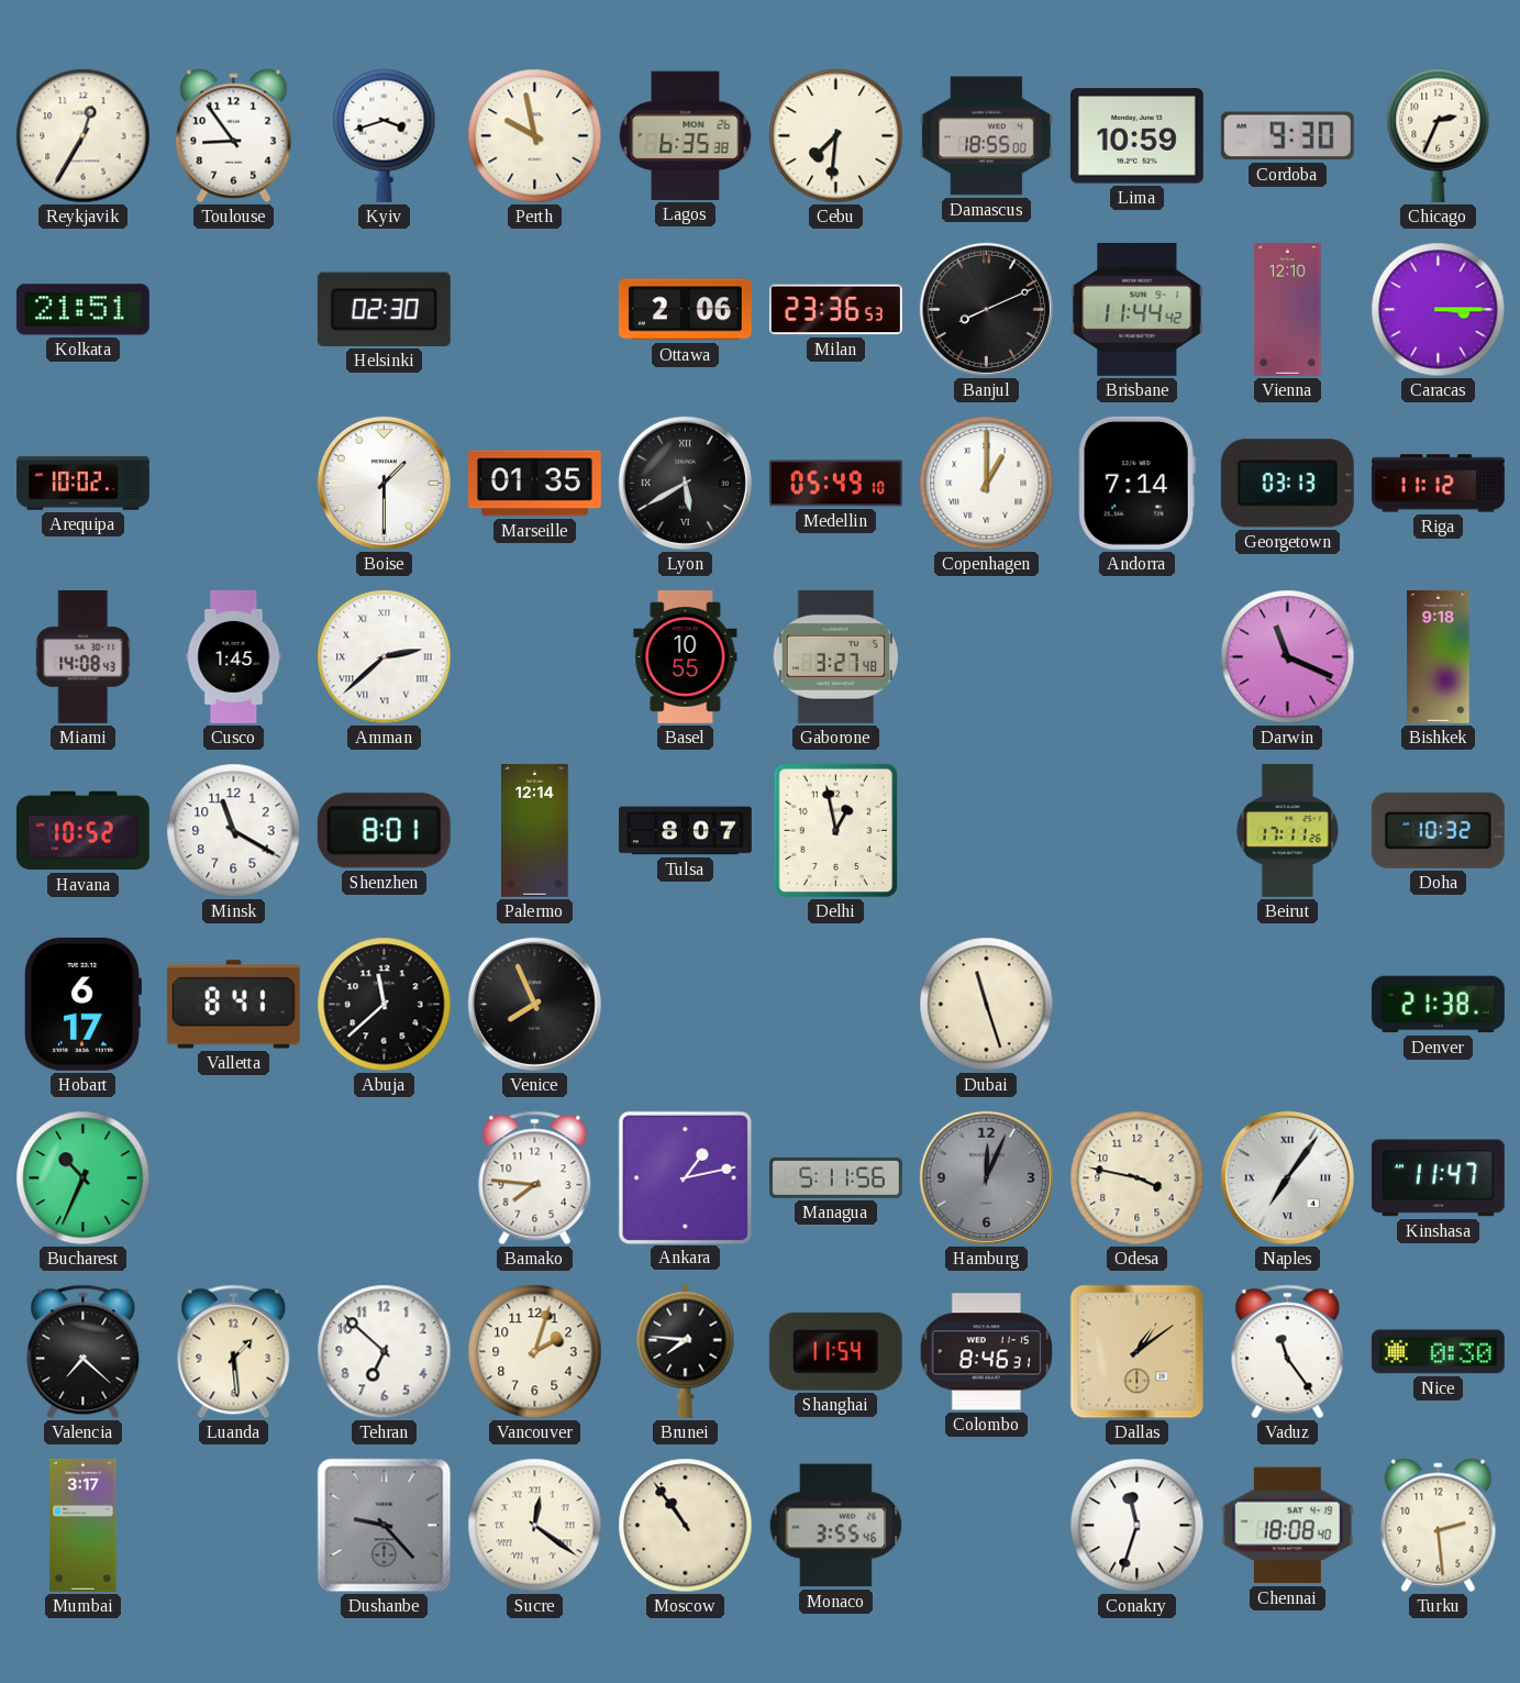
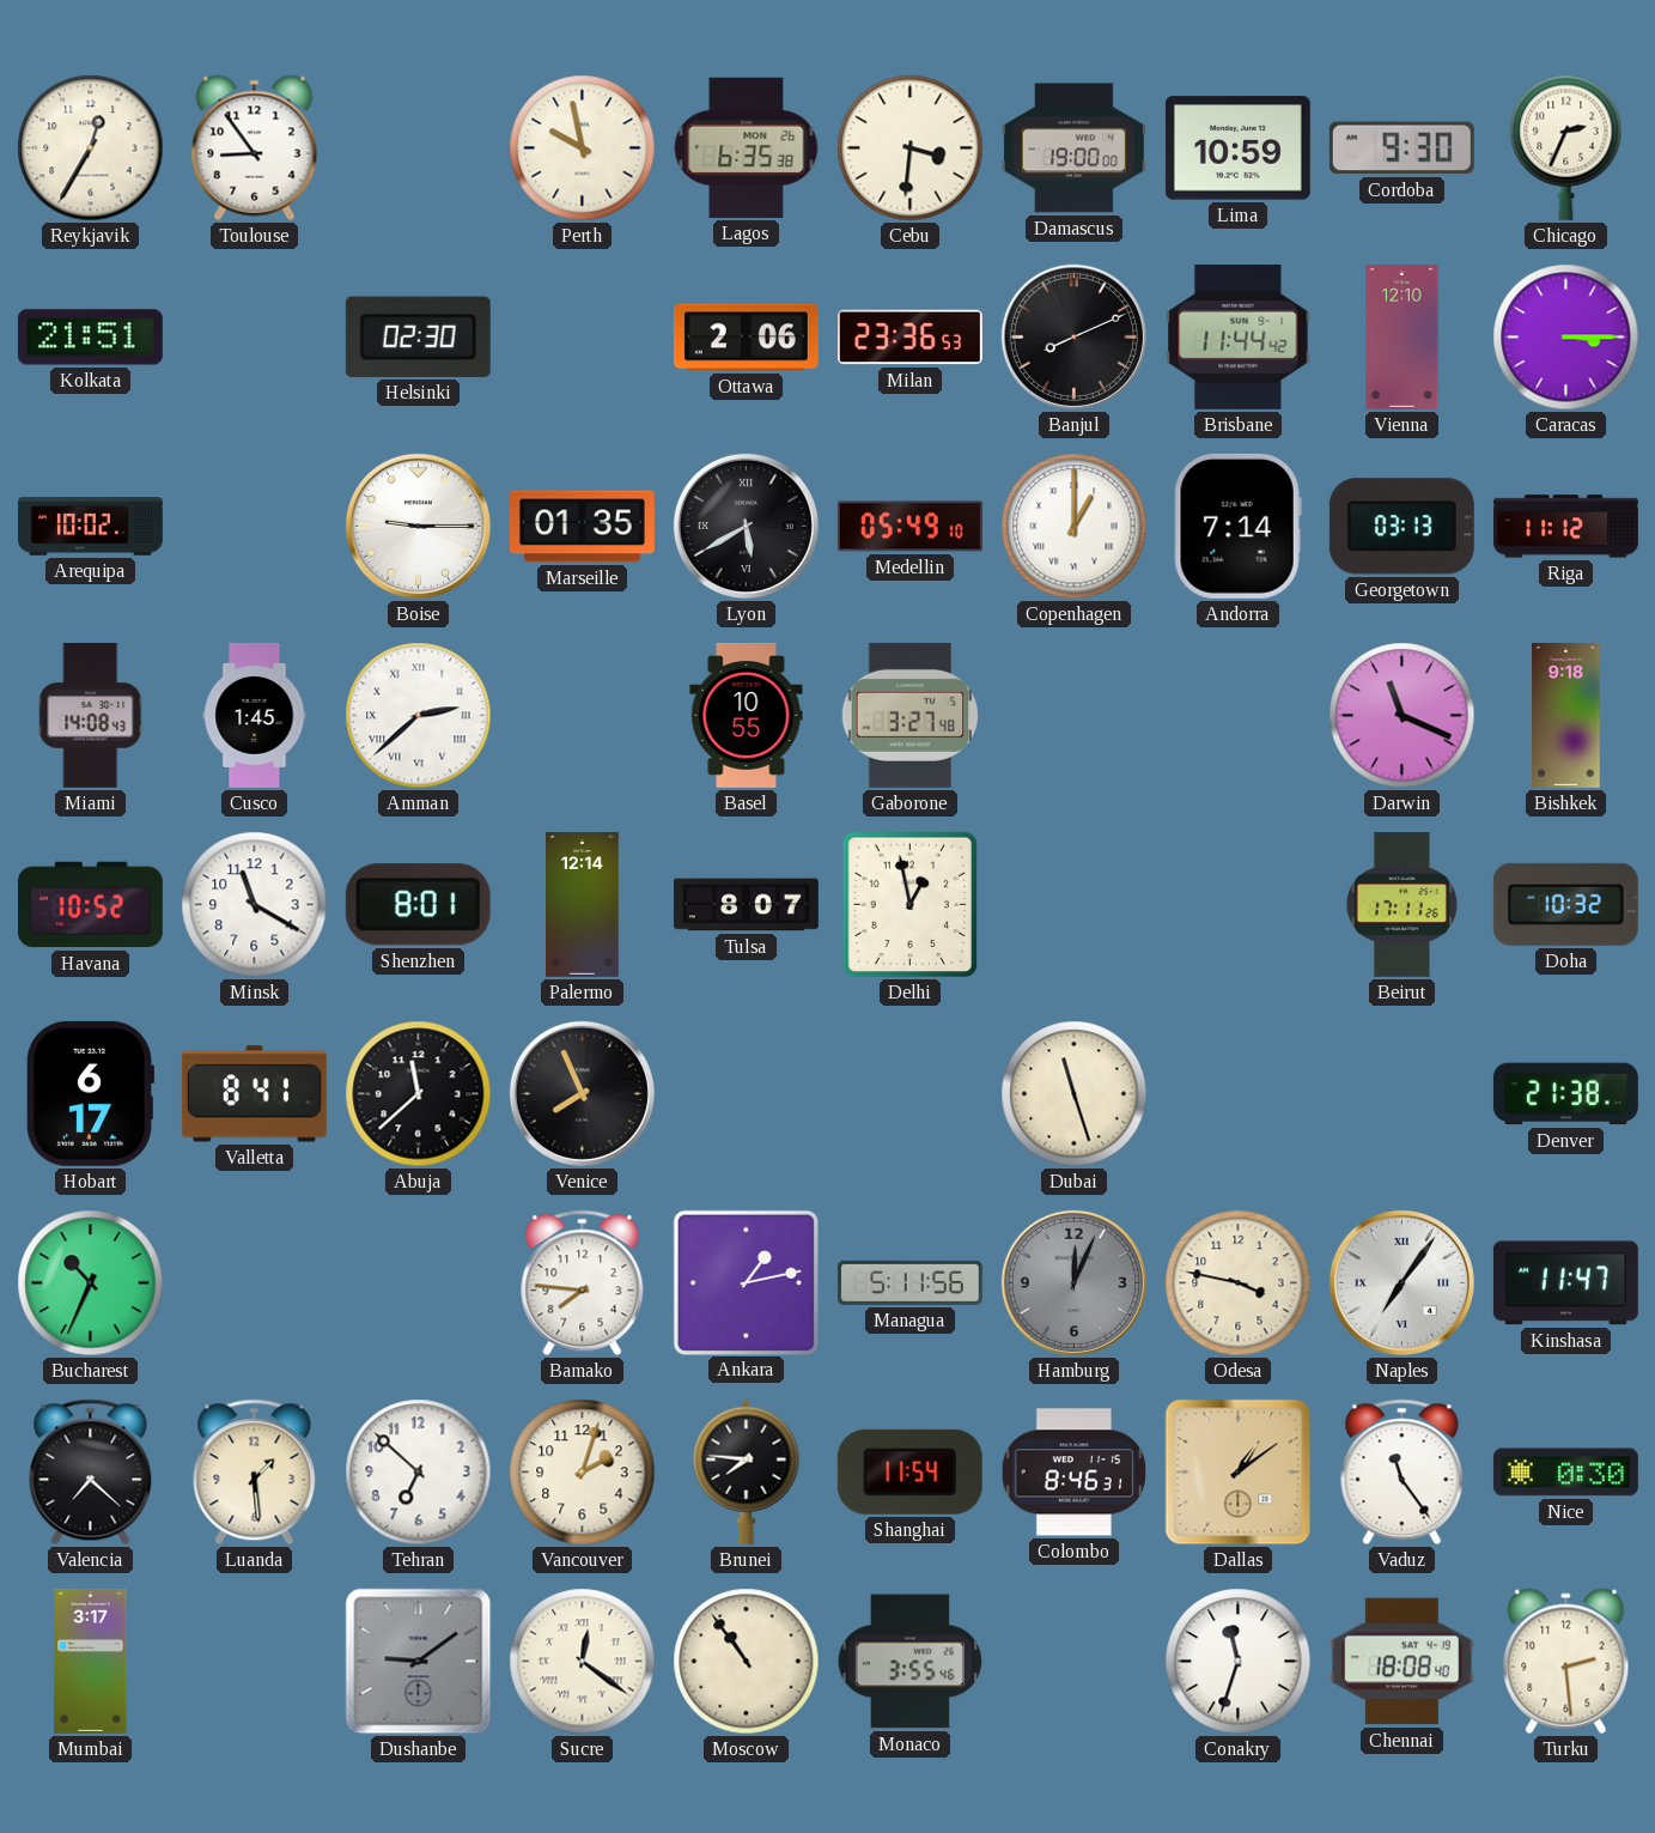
Kyiv: 3:42 -> none
Cebu: 7:31 -> 3:31
Damascus: 18:55 -> 19:00
Boise: 1:30 -> 9:15
Dushanbe: 9:23 -> 9:09
